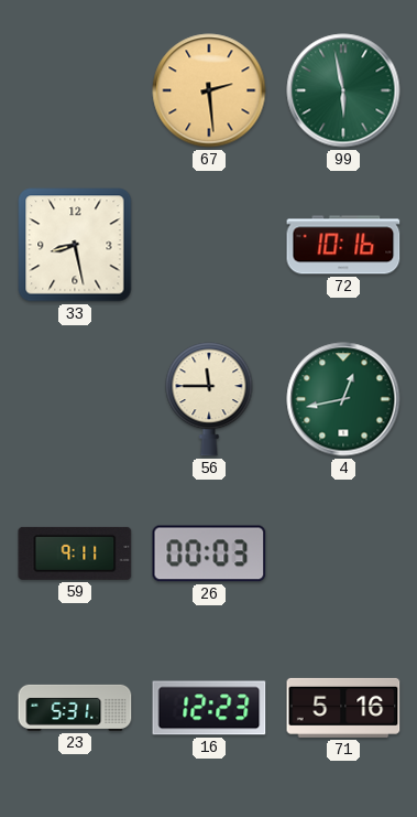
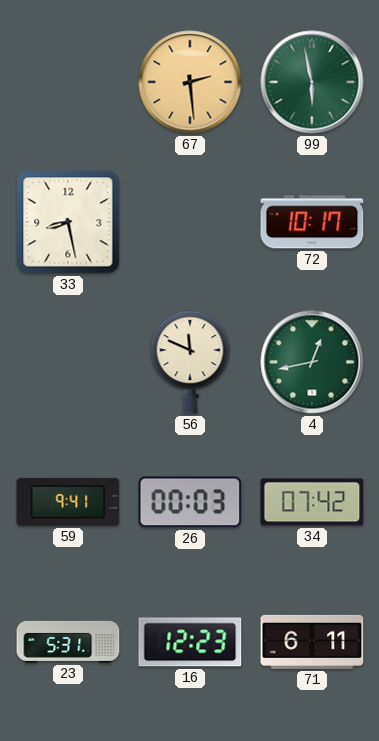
72: 10:16 -> 10:17
56: 11:45 -> 11:49
59: 9:11 -> 9:41
34: none -> 07:42
71: 5:16 -> 6:11
